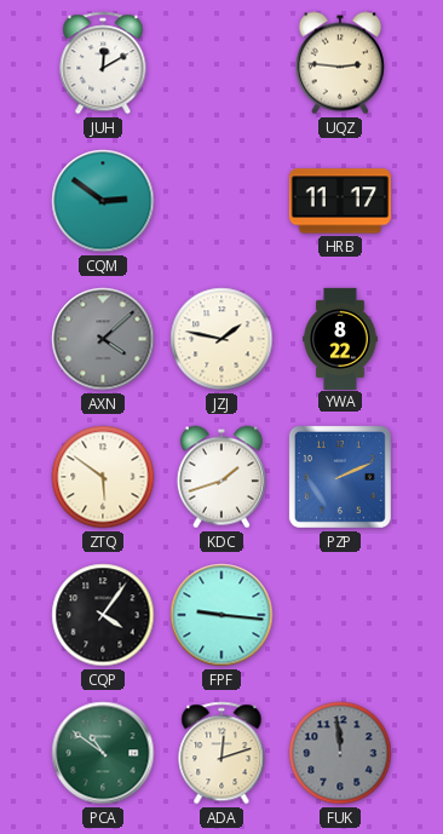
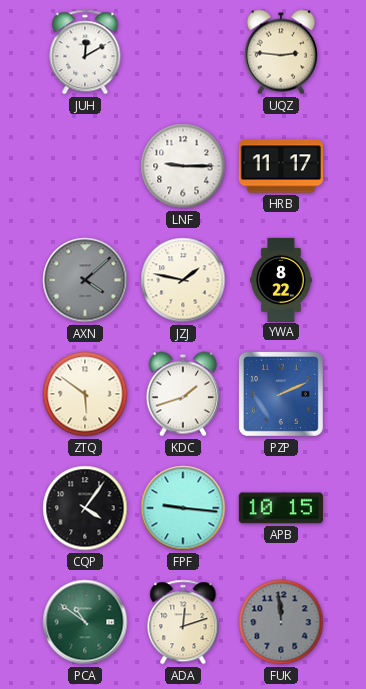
CQM: 2:51 -> none
LNF: none -> 9:15
APB: none -> 10:15
